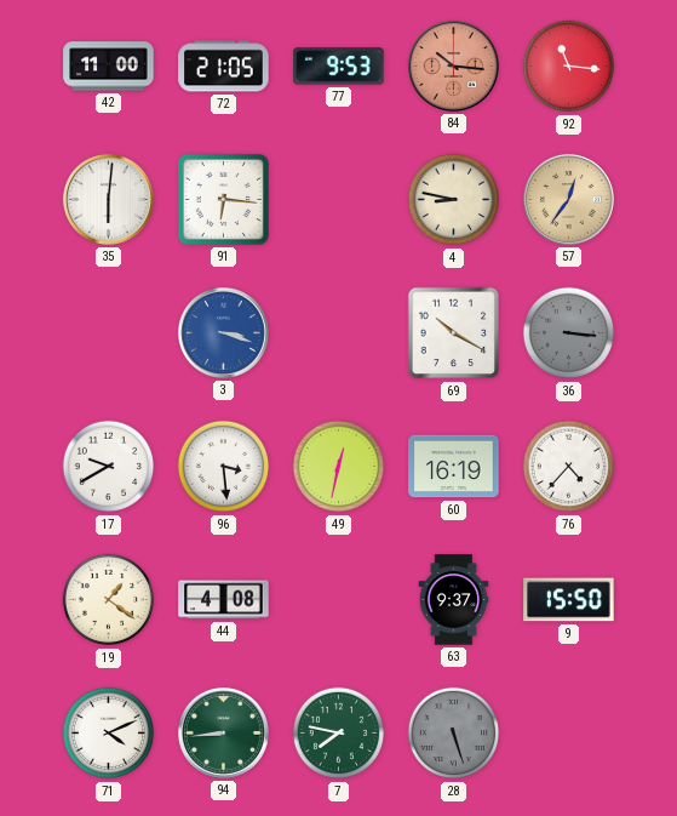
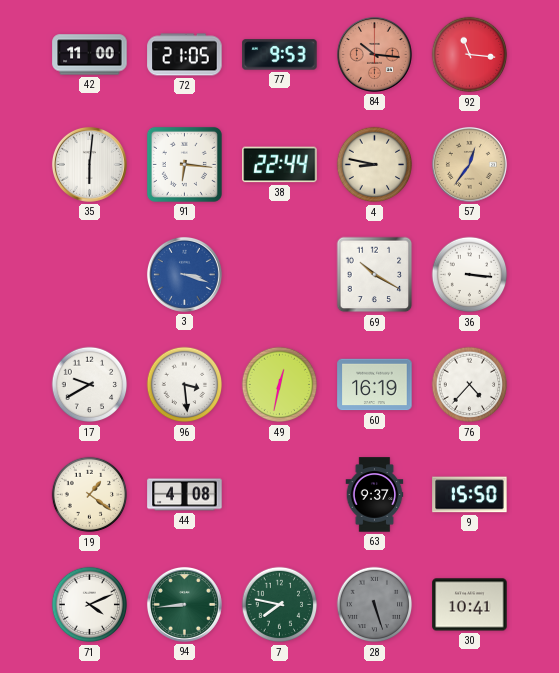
38: none -> 22:44
36 dial: grey -> white
30: none -> 10:41
